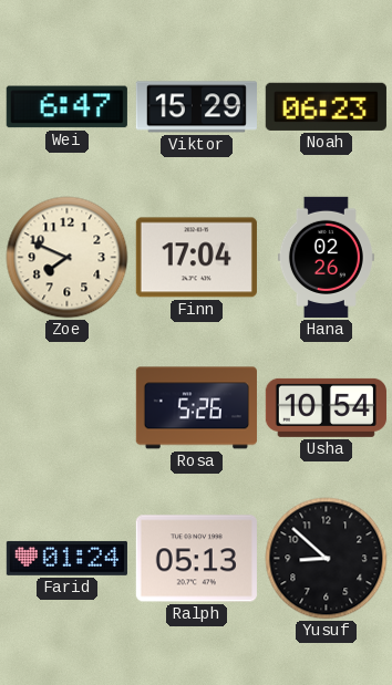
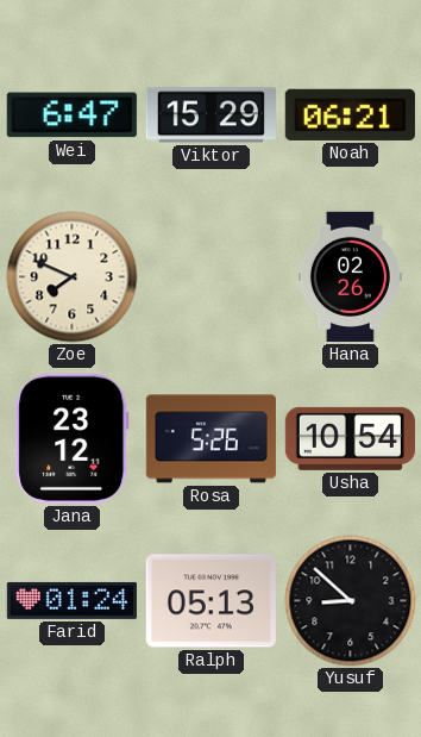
Noah: 06:23 -> 06:21
Finn: 17:04 -> none
Jana: none -> 23:12
